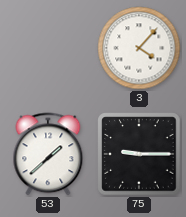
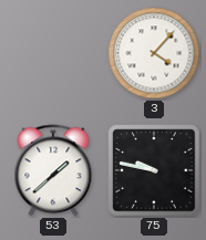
75: 9:15 -> 9:47
